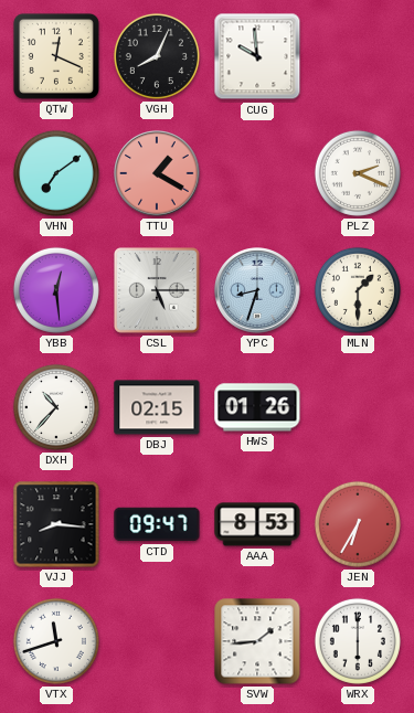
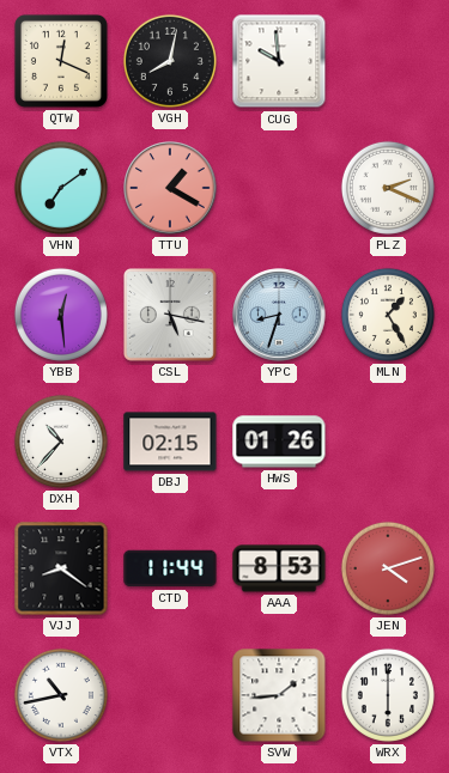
VGH: 8:04 -> 8:02
CSL: 5:15 -> 5:17
MLN: 1:30 -> 1:25
VJJ: 8:16 -> 8:21
CTD: 09:47 -> 11:44
JEN: 6:35 -> 4:12
VTX: 11:42 -> 10:43
